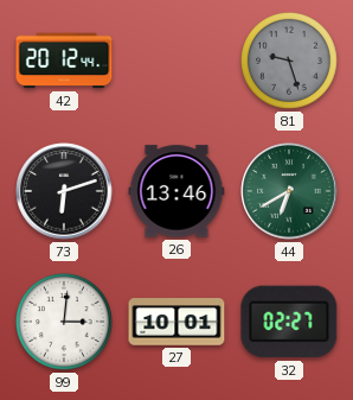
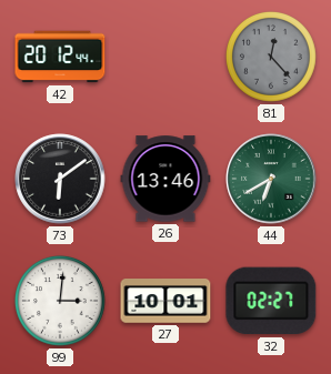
81: 9:27 -> 12:23
73: 6:12 -> 6:09
